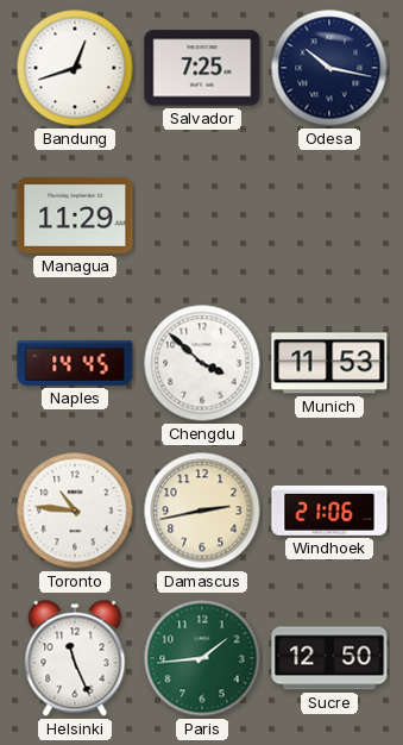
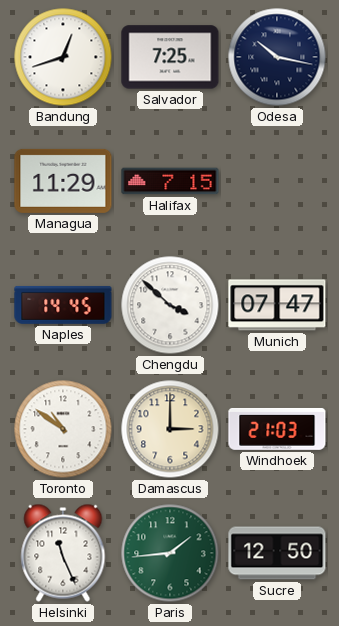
Halifax: none -> 7:15
Munich: 11:53 -> 07:47
Toronto: 10:46 -> 10:51
Damascus: 2:43 -> 3:00
Windhoek: 21:06 -> 21:03
